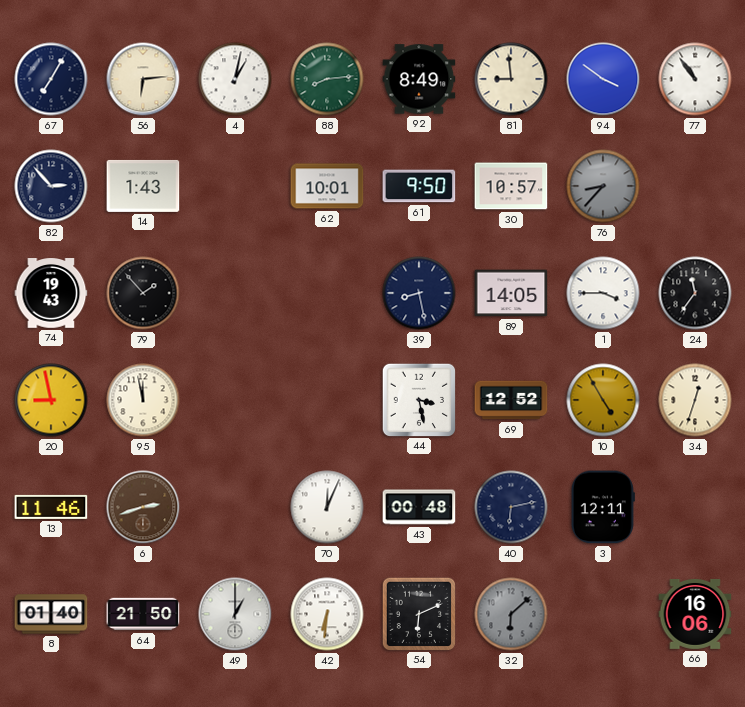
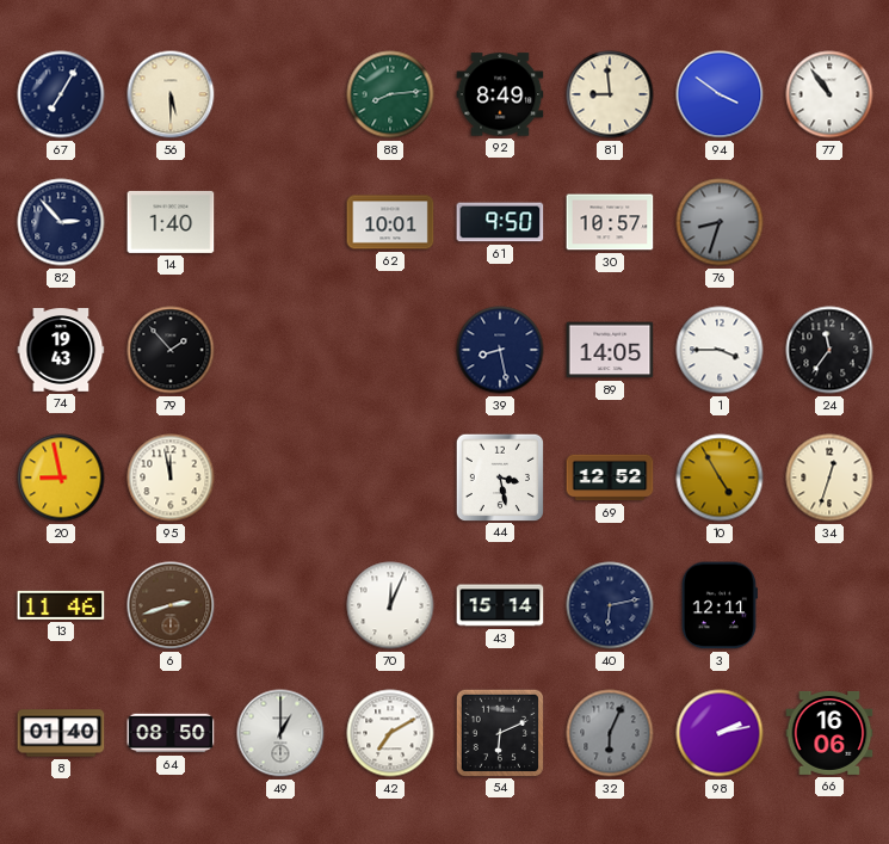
56: 6:14 -> 5:30
4: 1:02 -> none
14: 1:43 -> 1:40
76: 8:37 -> 8:33
43: 00:48 -> 15:14
64: 21:50 -> 08:50
42: 6:31 -> 7:10
32: 6:08 -> 6:04
98: none -> 2:13
